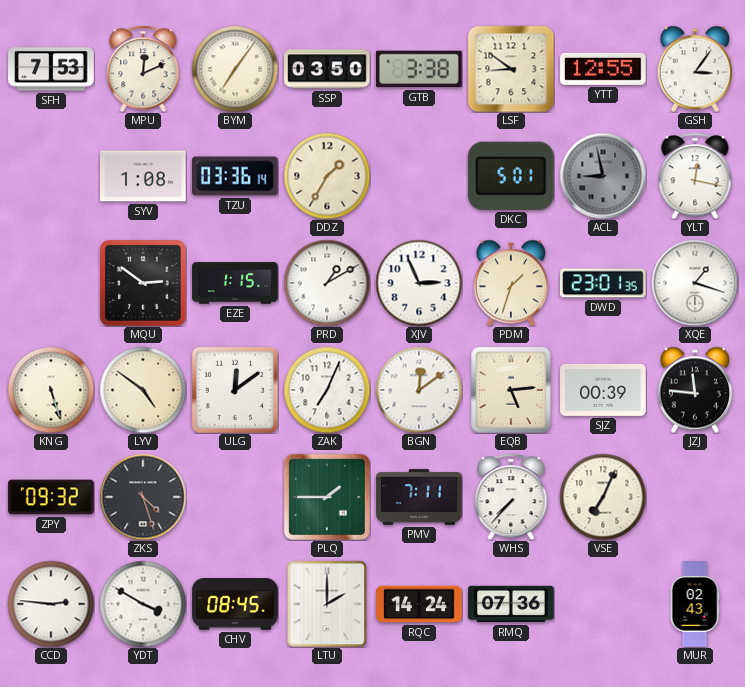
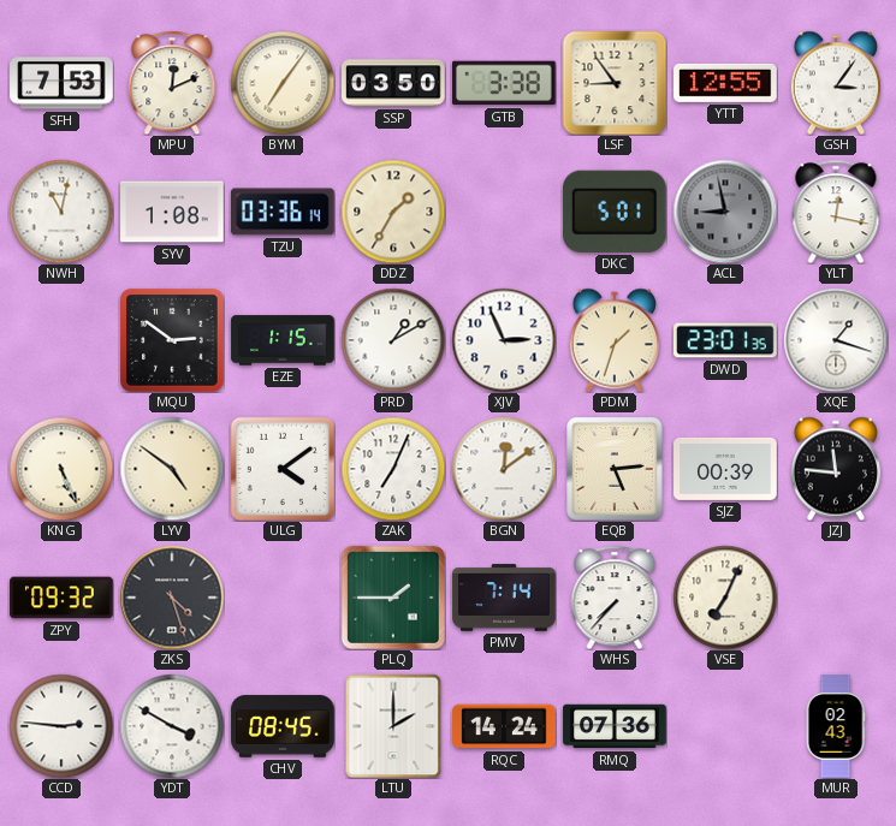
LSF: 8:51 -> 8:54
NWH: none -> 11:02
KNG: 5:27 -> 5:26
ULG: 12:09 -> 4:09
PMV: 7:11 -> 7:14
